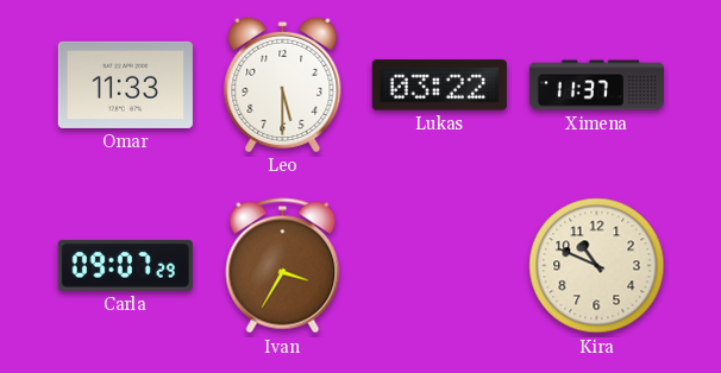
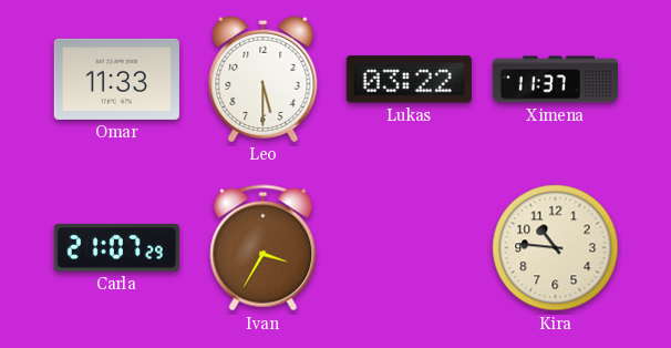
Carla: 09:07 -> 21:07
Kira: 10:49 -> 10:46
